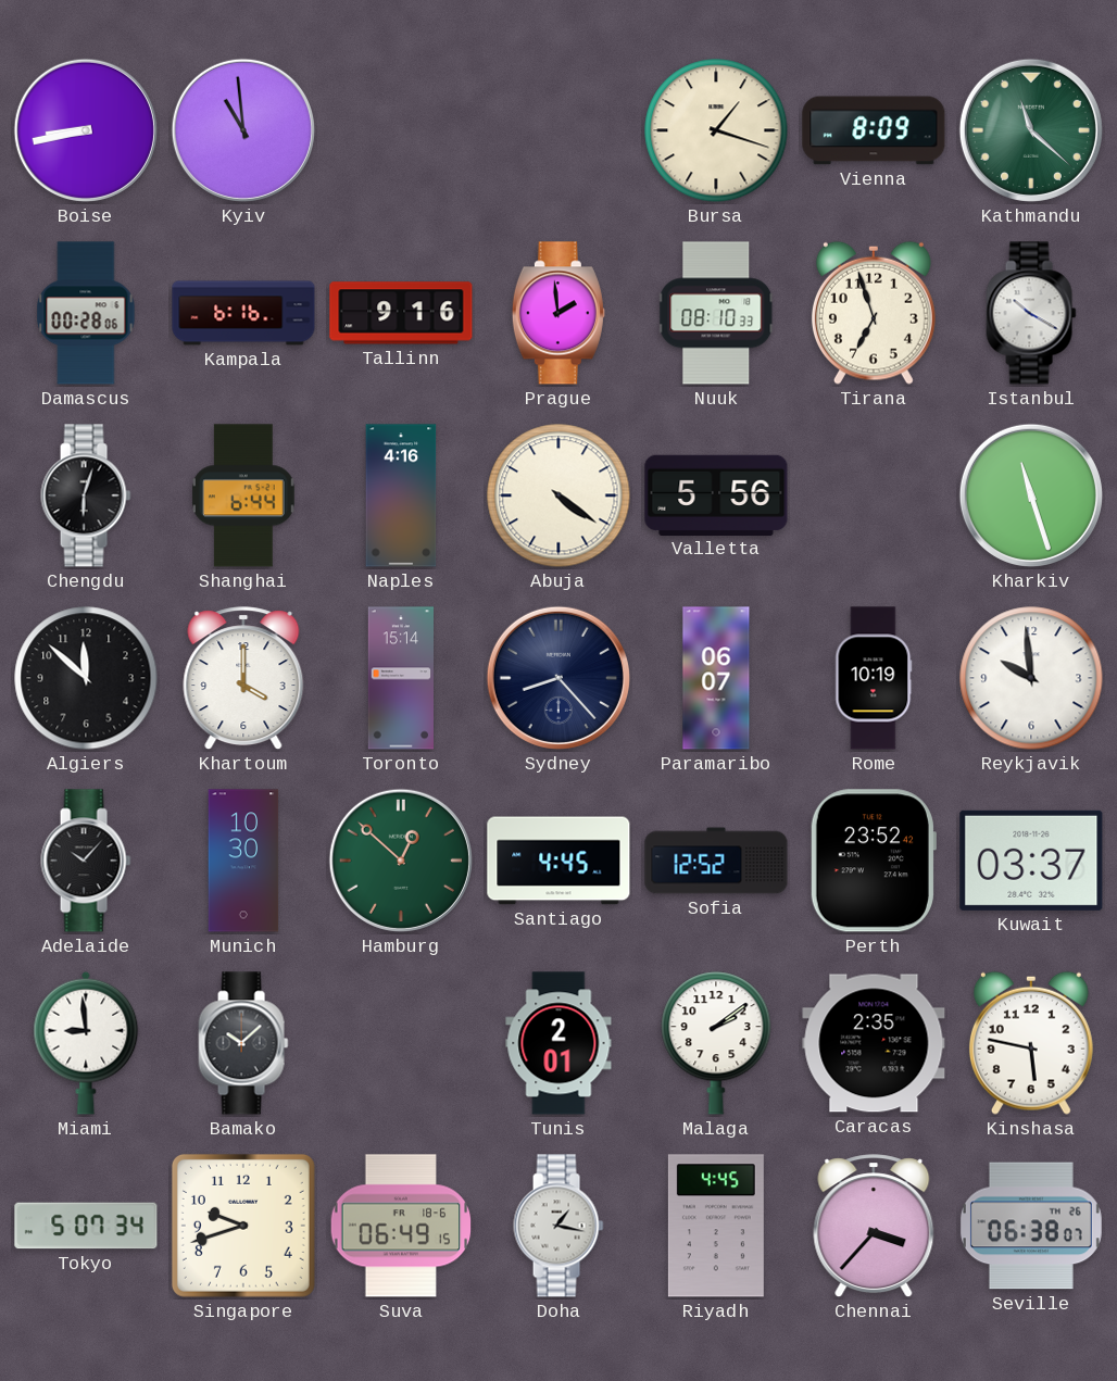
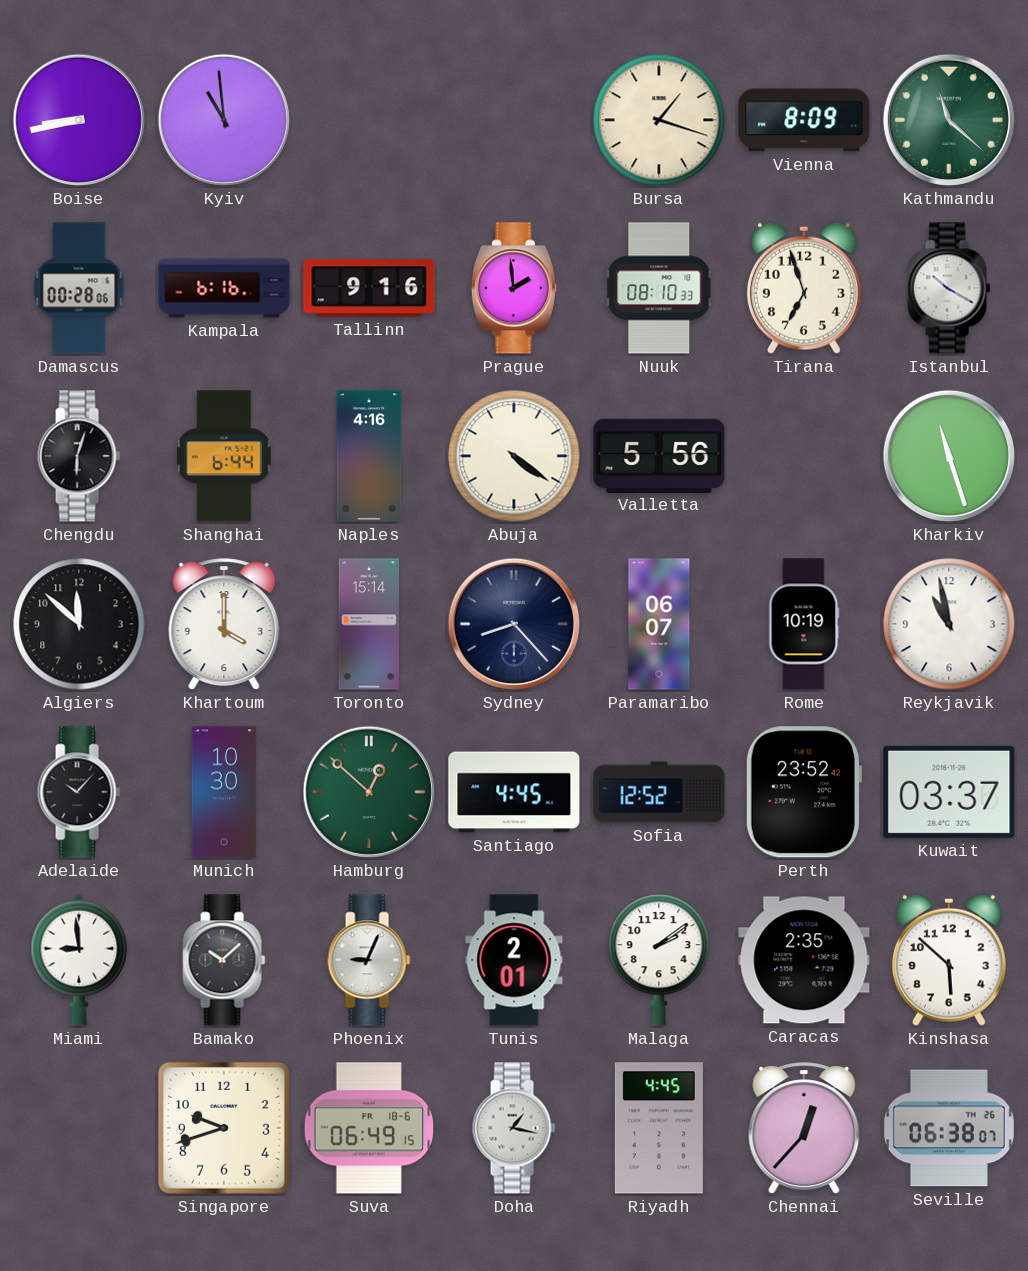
Reykjavik: 9:59 -> 10:58
Phoenix: none -> 9:04
Kinshasa: 5:47 -> 5:52
Tokyo: 5:07 -> none
Chennai: 3:37 -> 12:37
